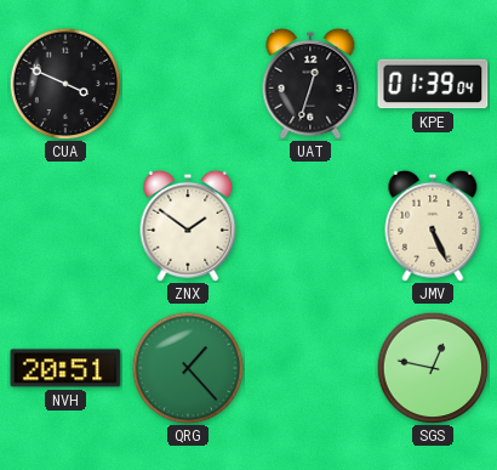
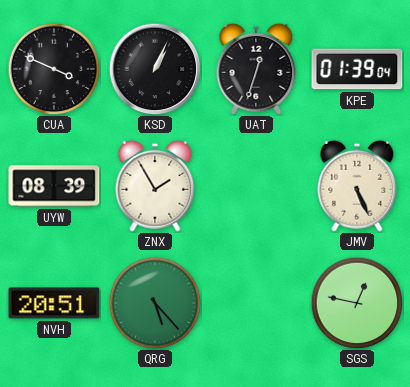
KSD: none -> 1:04
UYW: none -> 08:39
ZNX: 1:51 -> 1:55
QRG: 1:23 -> 5:23
